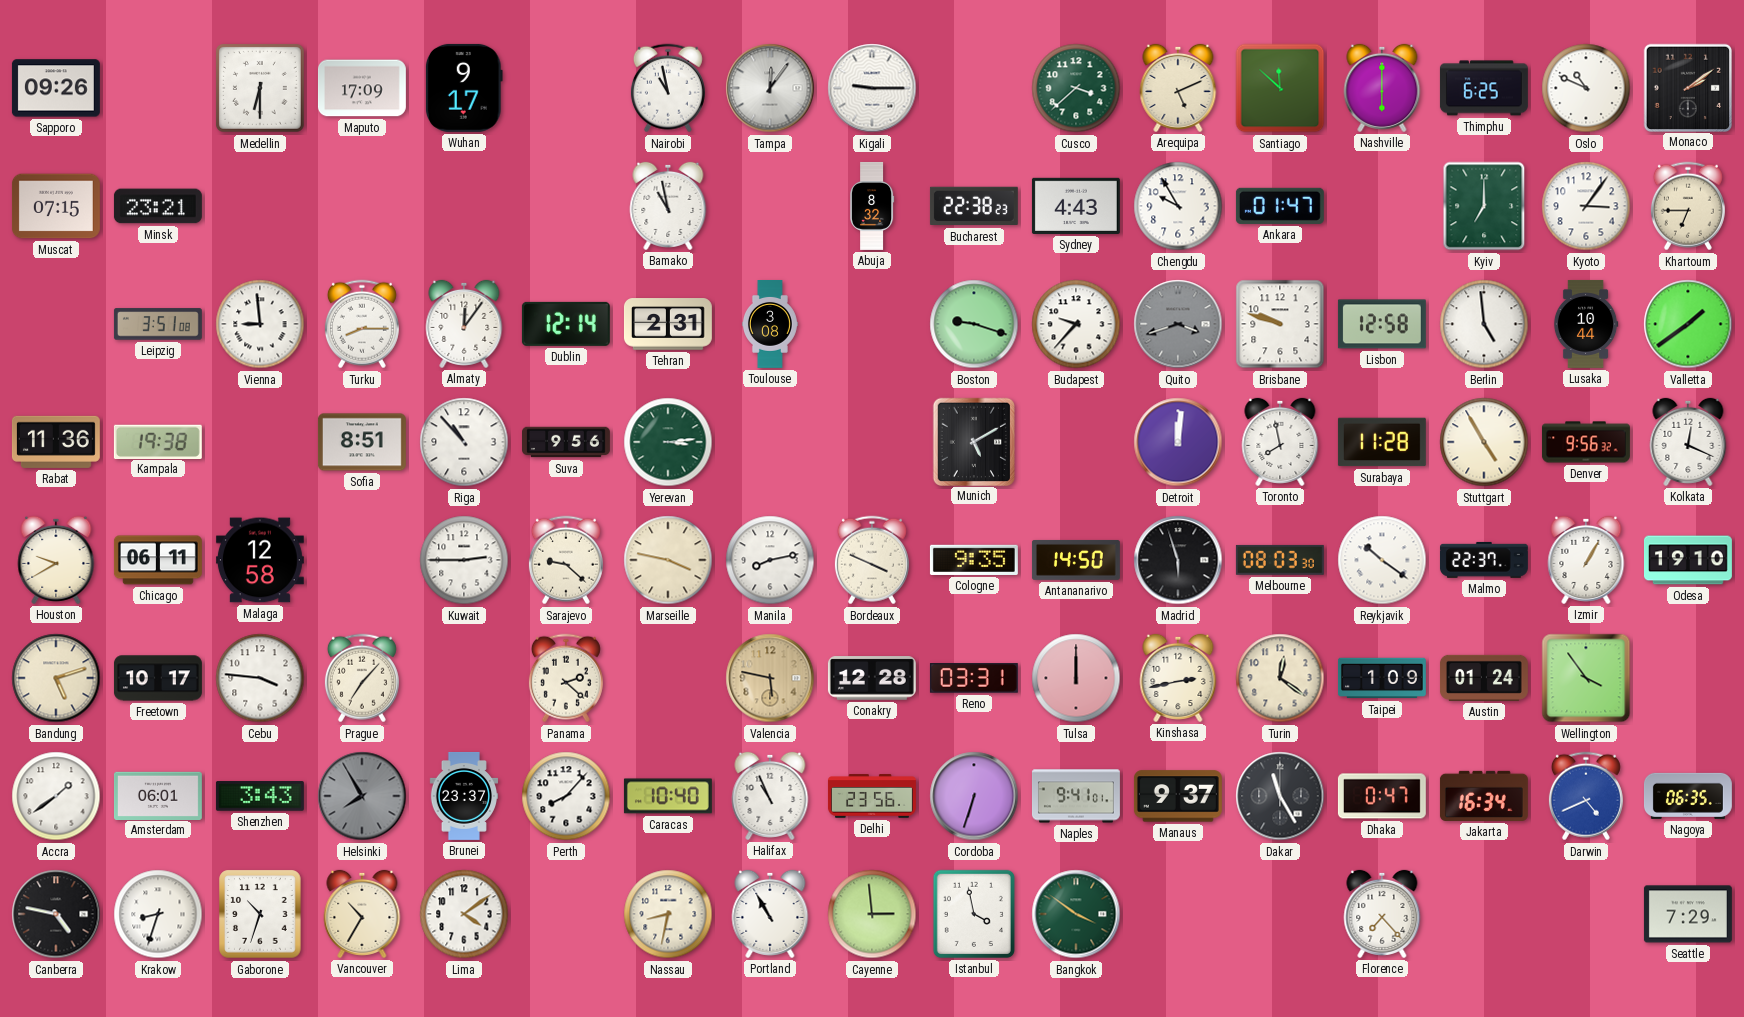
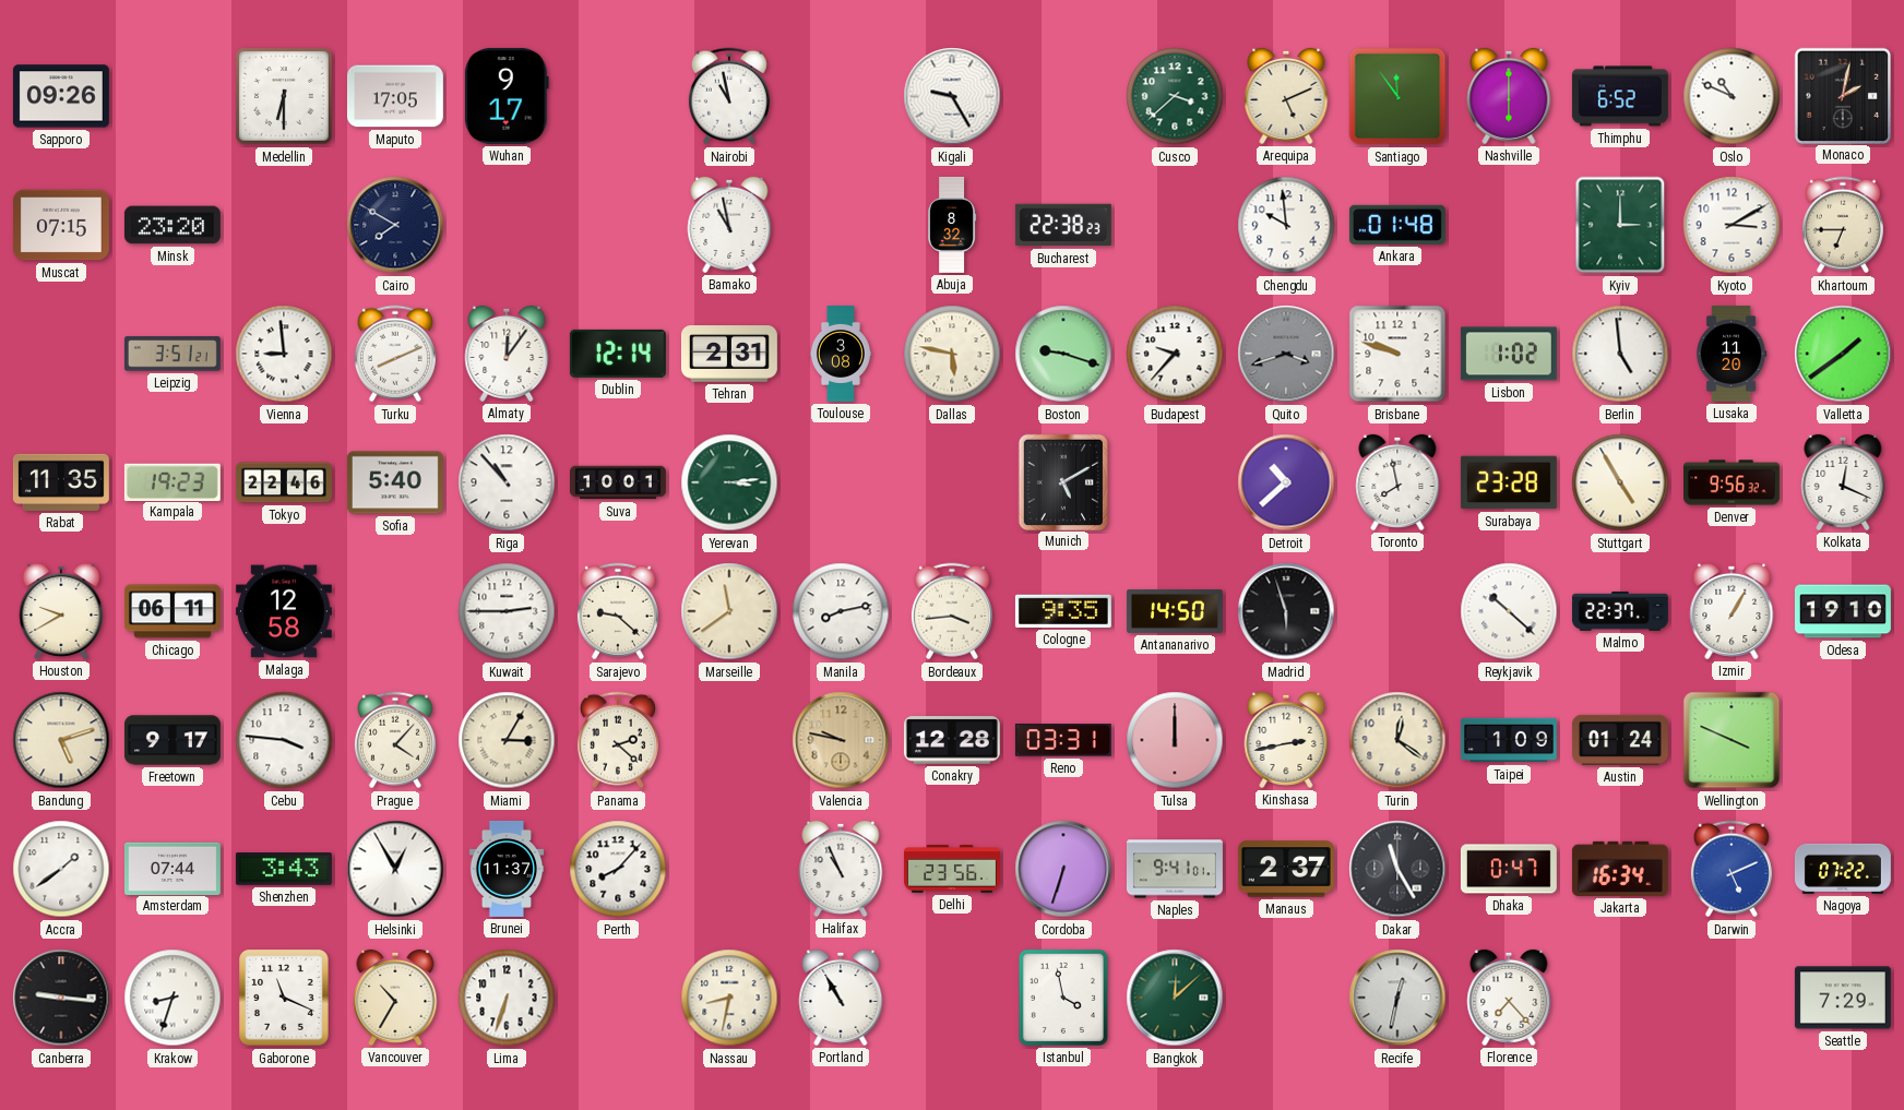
Maputo: 17:09 -> 17:05
Tampa: 12:06 -> none
Kigali: 9:15 -> 9:25
Santiago: 11:52 -> 11:54
Thimphu: 6:25 -> 6:52
Monaco: 2:09 -> 2:02
Minsk: 23:21 -> 23:20
Cairo: none -> 7:50
Sydney: 4:43 -> none
Chengdu: 9:55 -> 9:59
Ankara: 01:47 -> 01:48
Kyiv: 7:00 -> 3:00
Kyoto: 3:06 -> 3:10
Leipzig: 3:51:08 -> 3:51:21
Turku: 8:15 -> 8:11
Dallas: none -> 5:47
Lisbon: 12:58 -> 1:02
Lusaka: 10:44 -> 11:20
Rabat: 11:36 -> 11:35
Kampala: 19:38 -> 19:23
Tokyo: none -> 22:46
Sofia: 8:51 -> 5:40
Suva: 9:56 -> 10:01
Detroit: 12:01 -> 10:38
Surabaya: 11:28 -> 23:28
Marseille: 3:47 -> 11:39
Bordeaux: 3:49 -> 3:44
Melbourne: 08:03 -> none
Reykjavik: 10:21 -> 10:22
Freetown: 10:17 -> 9:17
Prague: 7:07 -> 4:07
Miami: none -> 3:05
Valencia: 5:47 -> 9:47
Wellington: 3:54 -> 3:49
Amsterdam: 06:01 -> 07:44
Helsinki: 7:55 -> 12:55
Helsinki dial: grey -> white
Brunei: 23:37 -> 11:37
Caracas: 10:40 -> none
Manaus: 9:37 -> 2:37
Darwin: 4:41 -> 5:11
Nagoya: 06:35 -> 07:22
Canberra: 4:47 -> 9:16
Gaborone: 10:33 -> 11:19
Lima: 4:09 -> 6:33
Cayenne: 2:59 -> none
Bangkok: 3:51 -> 12:08
Recife: none -> 12:32
